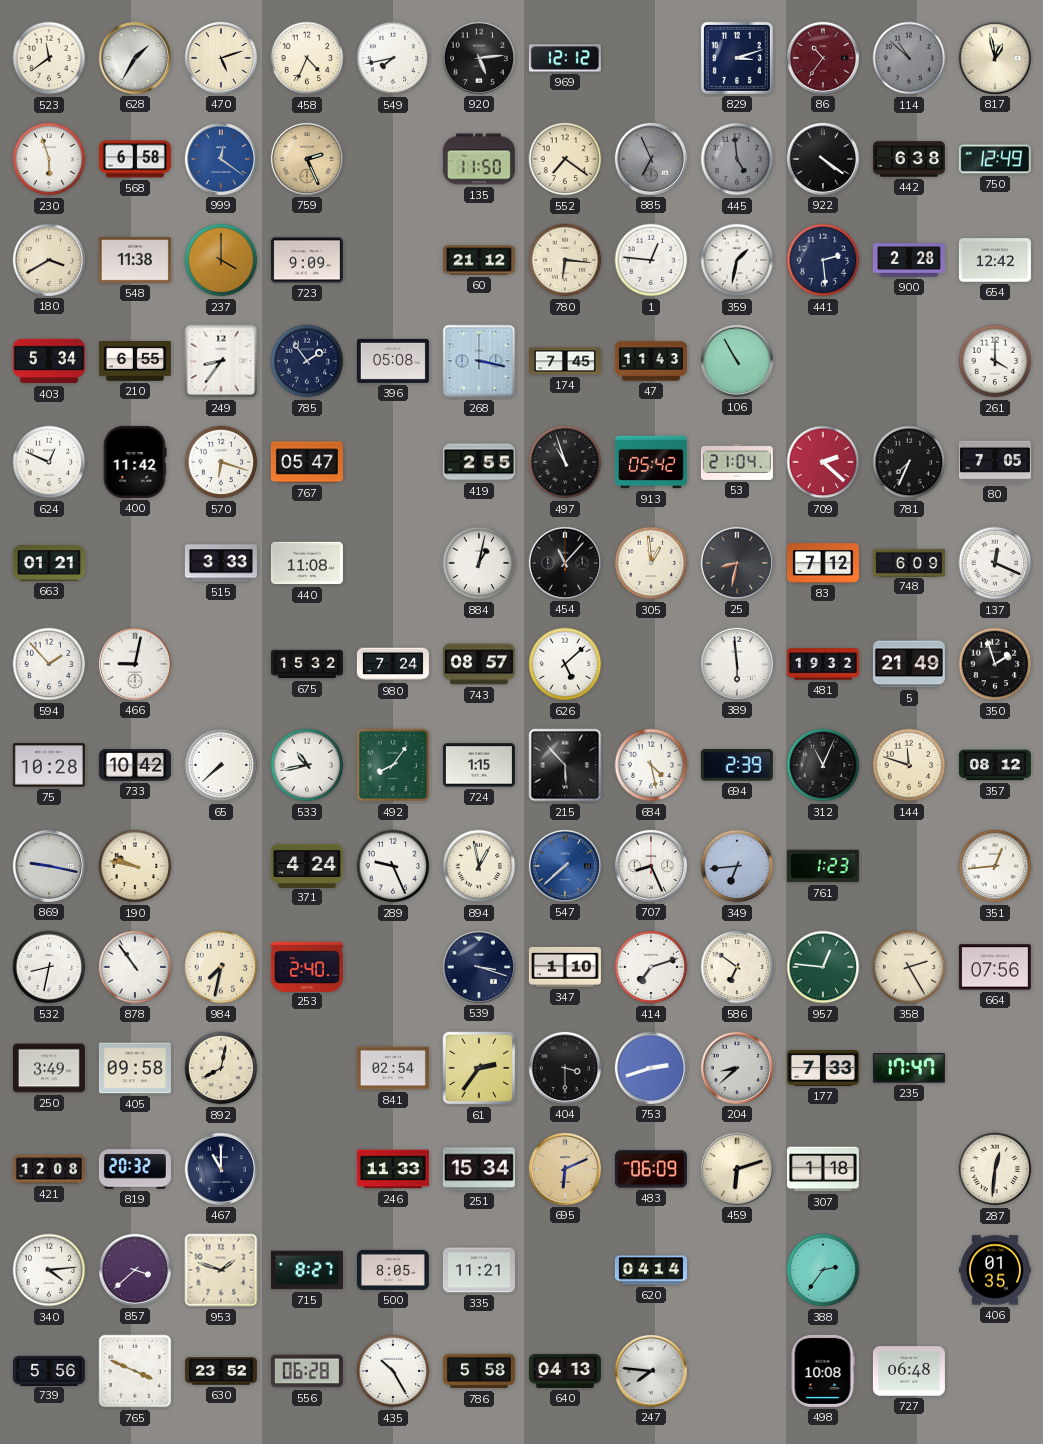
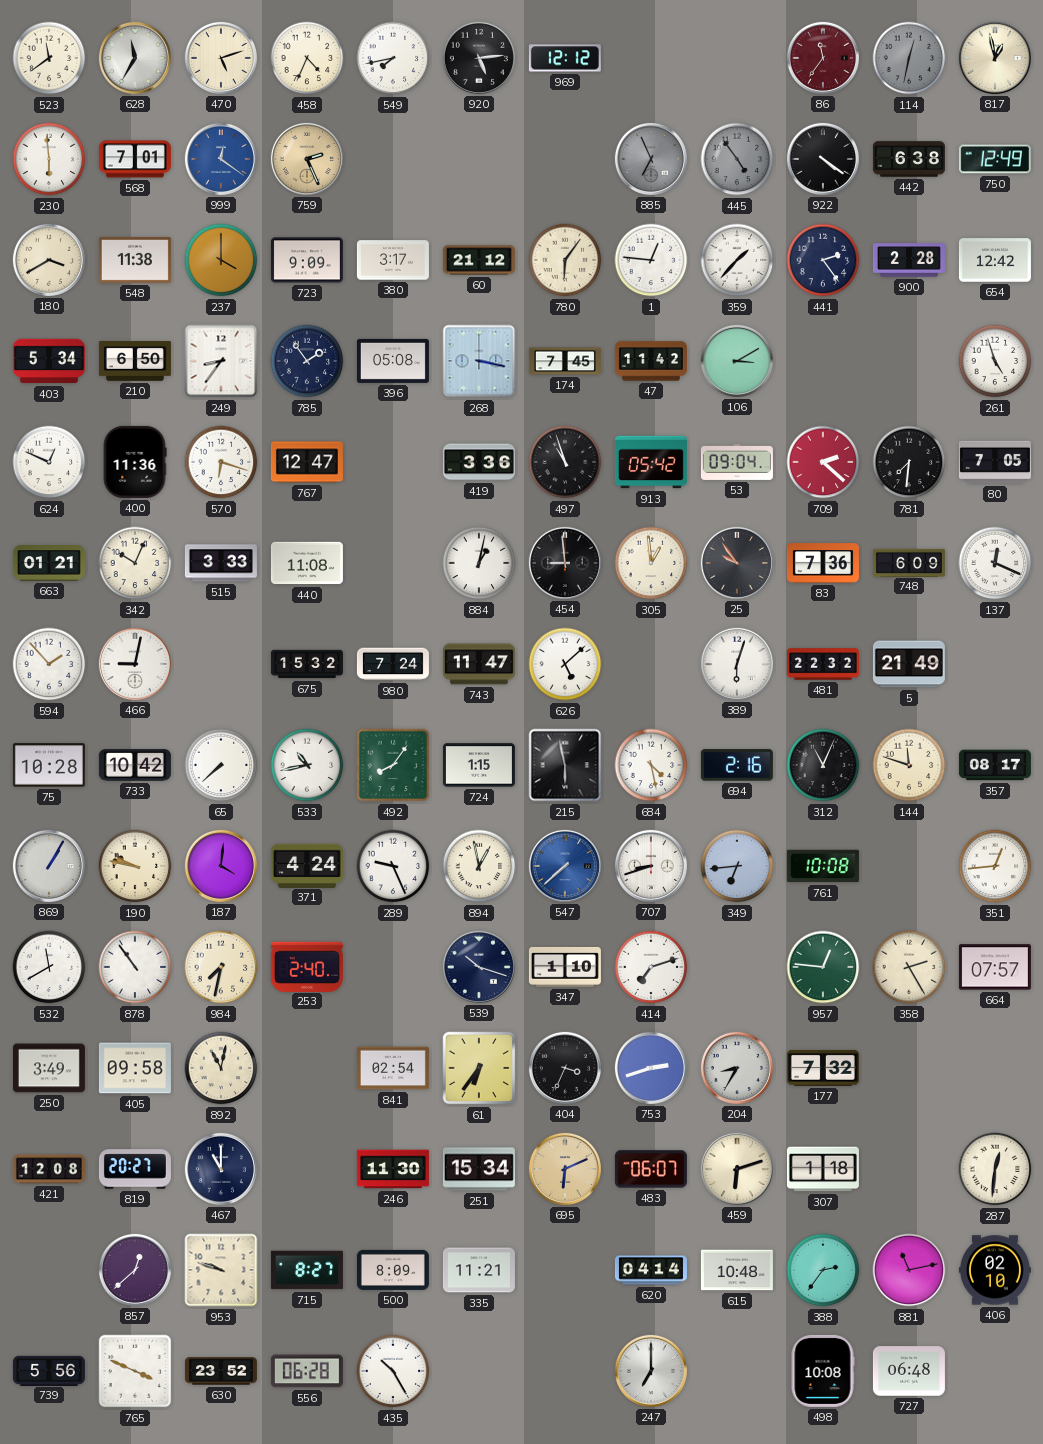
628: 1:35 -> 11:35
829: 3:12 -> none
86: 10:36 -> 11:36
114: 10:52 -> 12:32
230: 5:57 -> 5:59
568: 6:58 -> 7:01
135: 11:50 -> none
552: 7:21 -> none
445: 4:59 -> 4:54
380: none -> 3:17
780: 6:16 -> 6:06
359: 1:32 -> 1:37
441: 2:29 -> 2:24
210: 6:55 -> 6:50
47: 11:43 -> 11:42
106: 10:55 -> 3:10
261: 4:00 -> 4:57
400: 11:42 -> 11:36
767: 05:47 -> 12:47
419: 2:55 -> 3:36
53: 21:04 -> 09:04
781: 7:34 -> 7:31
342: none -> 10:04
454: 11:07 -> 8:59
25: 8:32 -> 9:54
83: 7:12 -> 7:36
743: 08:57 -> 11:47
389: 5:59 -> 6:03
481: 19:32 -> 22:32
350: 1:57 -> none
215: 5:53 -> 5:58
694: 2:39 -> 2:16
357: 08:12 -> 08:17
869: 9:17 -> 1:05
187: none -> 4:01
707: 8:26 -> 8:42
761: 1:23 -> 10:08
532: 8:32 -> 11:40
539: 3:18 -> 10:18
586: 6:51 -> none
664: 07:56 -> 07:57
892: 8:02 -> 11:02
61: 2:36 -> 6:36
404: 3:30 -> 3:34
204: 8:38 -> 8:35
177: 7:33 -> 7:32
235: 17:47 -> none
819: 20:32 -> 20:27
246: 11:33 -> 11:30
483: 06:09 -> 06:07
340: 4:14 -> none
857: 3:38 -> 12:38
953: 1:48 -> 9:48
500: 8:05 -> 8:09
615: none -> 10:48
881: none -> 11:13
406: 01:35 -> 02:10
786: 5:58 -> none
640: 04:13 -> none
247: 7:46 -> 7:00
